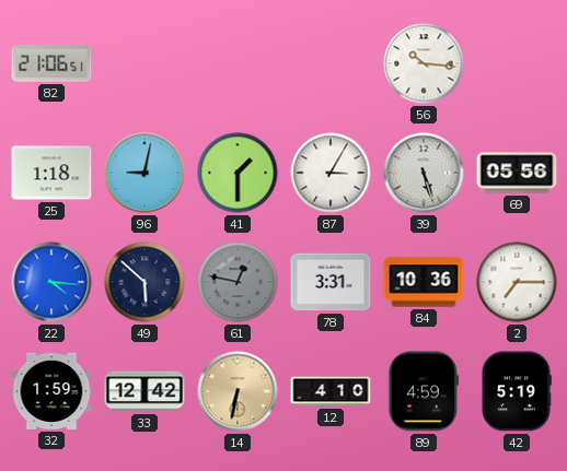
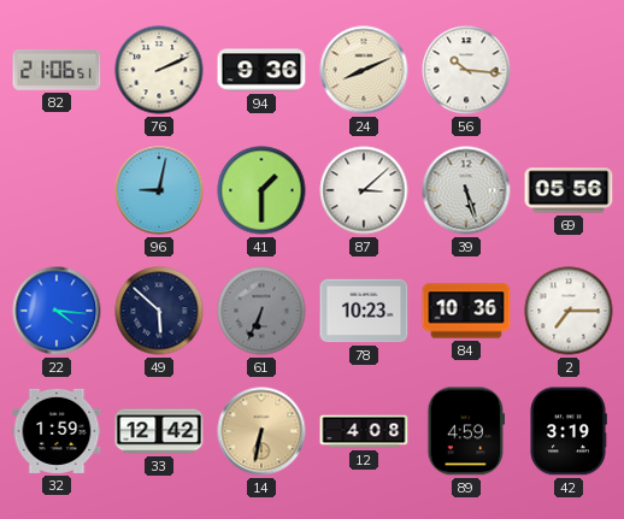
76: none -> 2:11
94: none -> 9:36
24: none -> 8:11
25: 1:18 -> none
87: 3:05 -> 3:08
61: 12:47 -> 6:34
78: 3:31 -> 10:23
12: 4:10 -> 4:08
42: 5:19 -> 3:19
